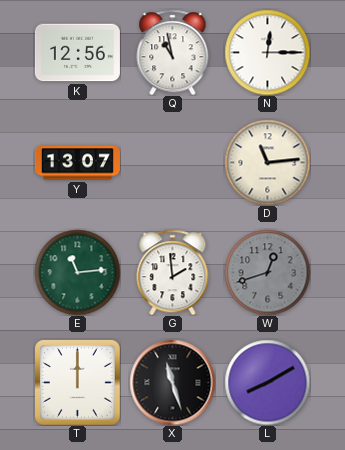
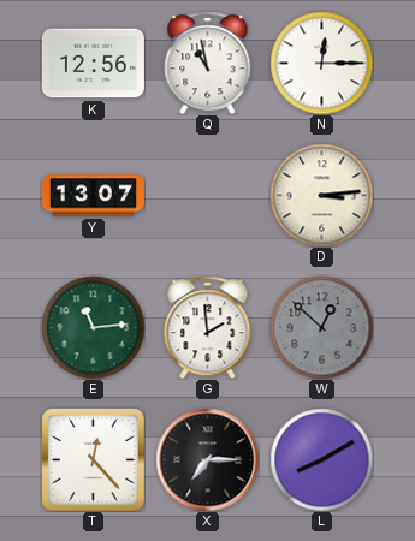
D: 11:14 -> 3:14
W: 12:42 -> 12:52
T: 12:00 -> 12:23
X: 11:27 -> 7:15
